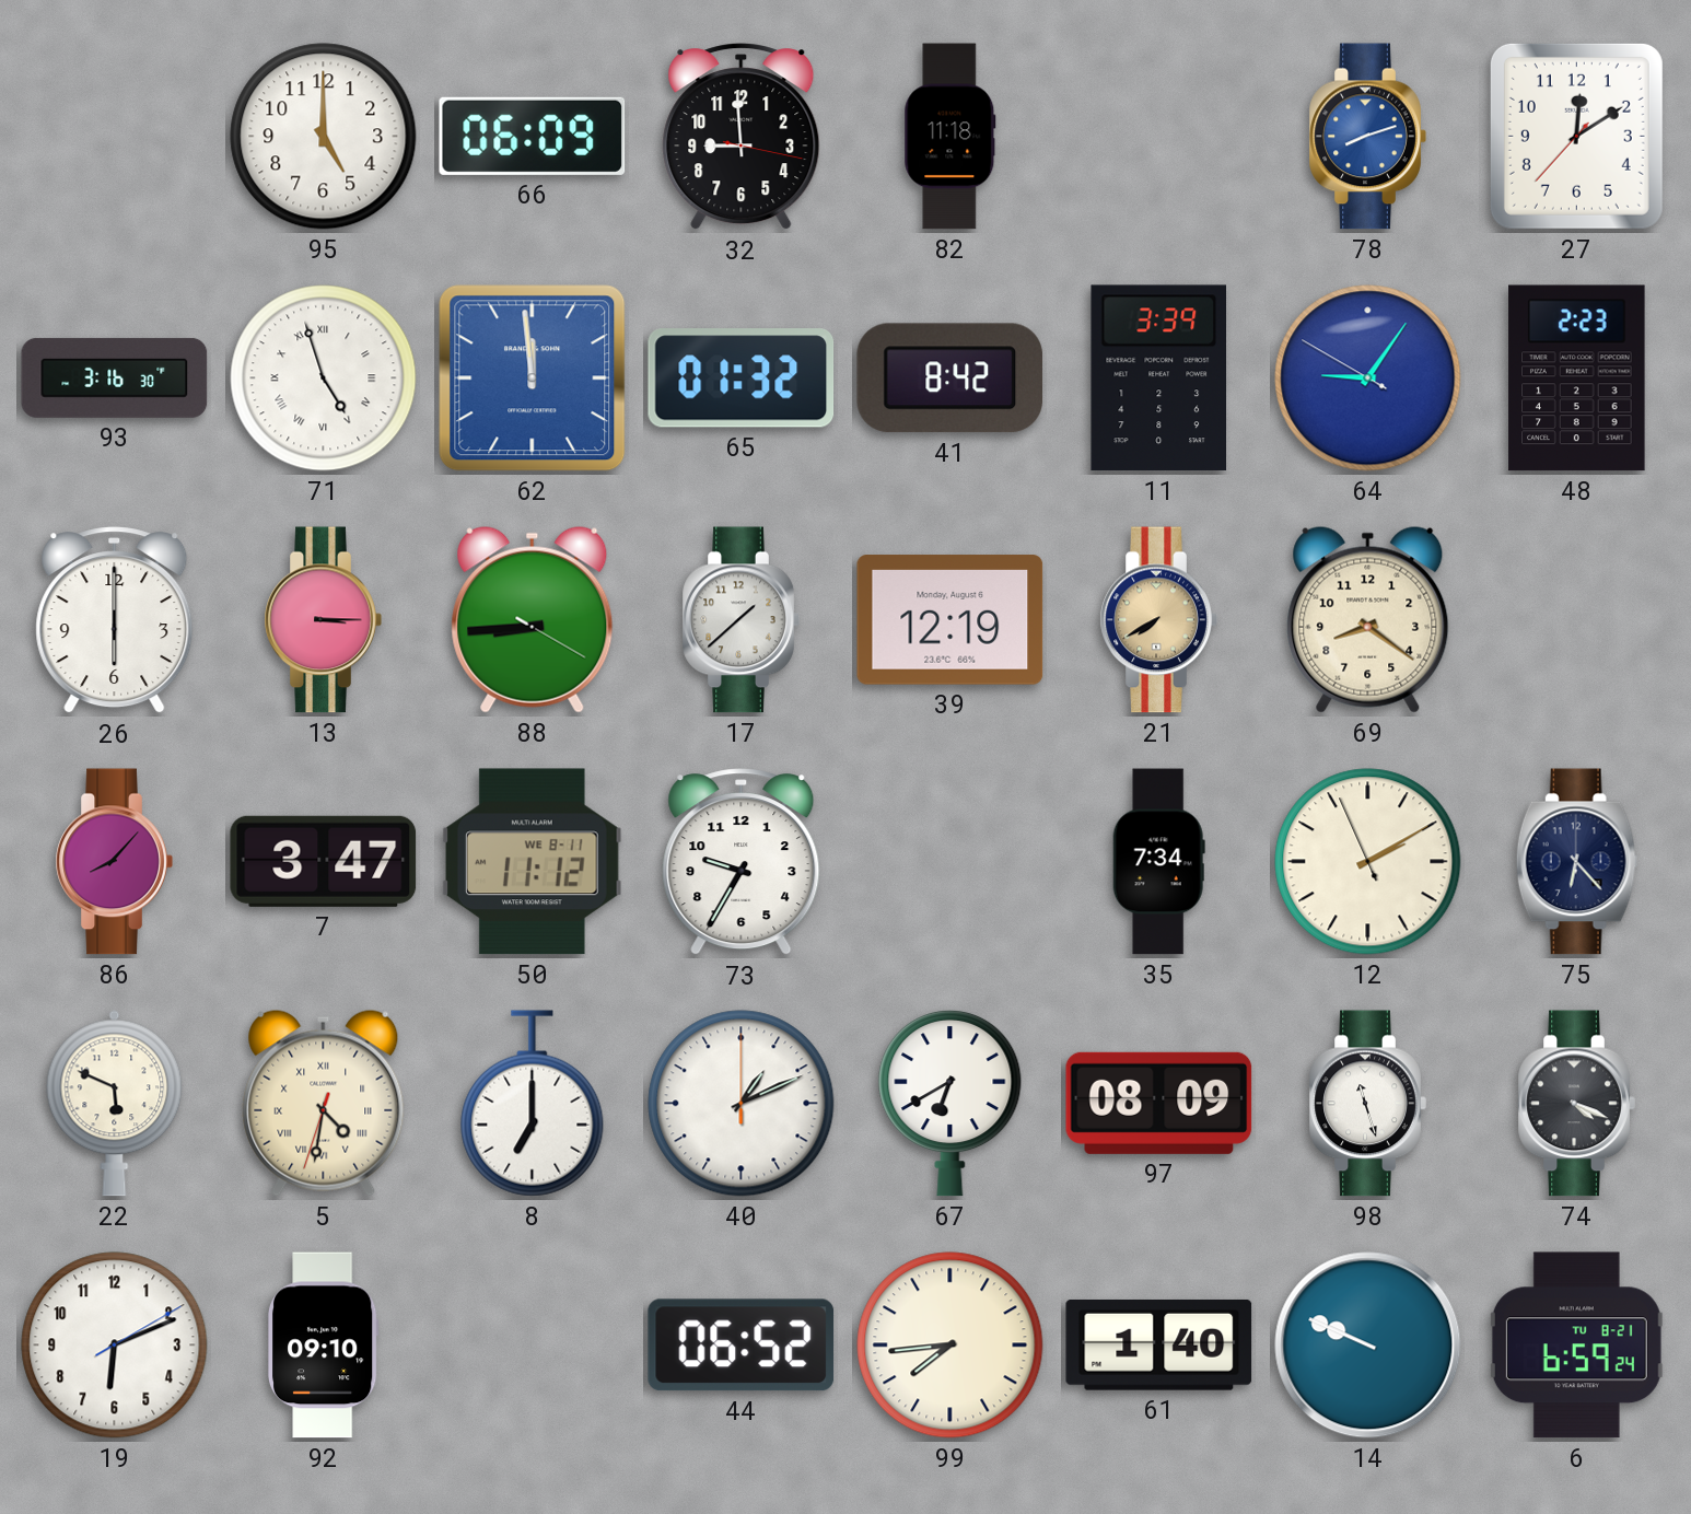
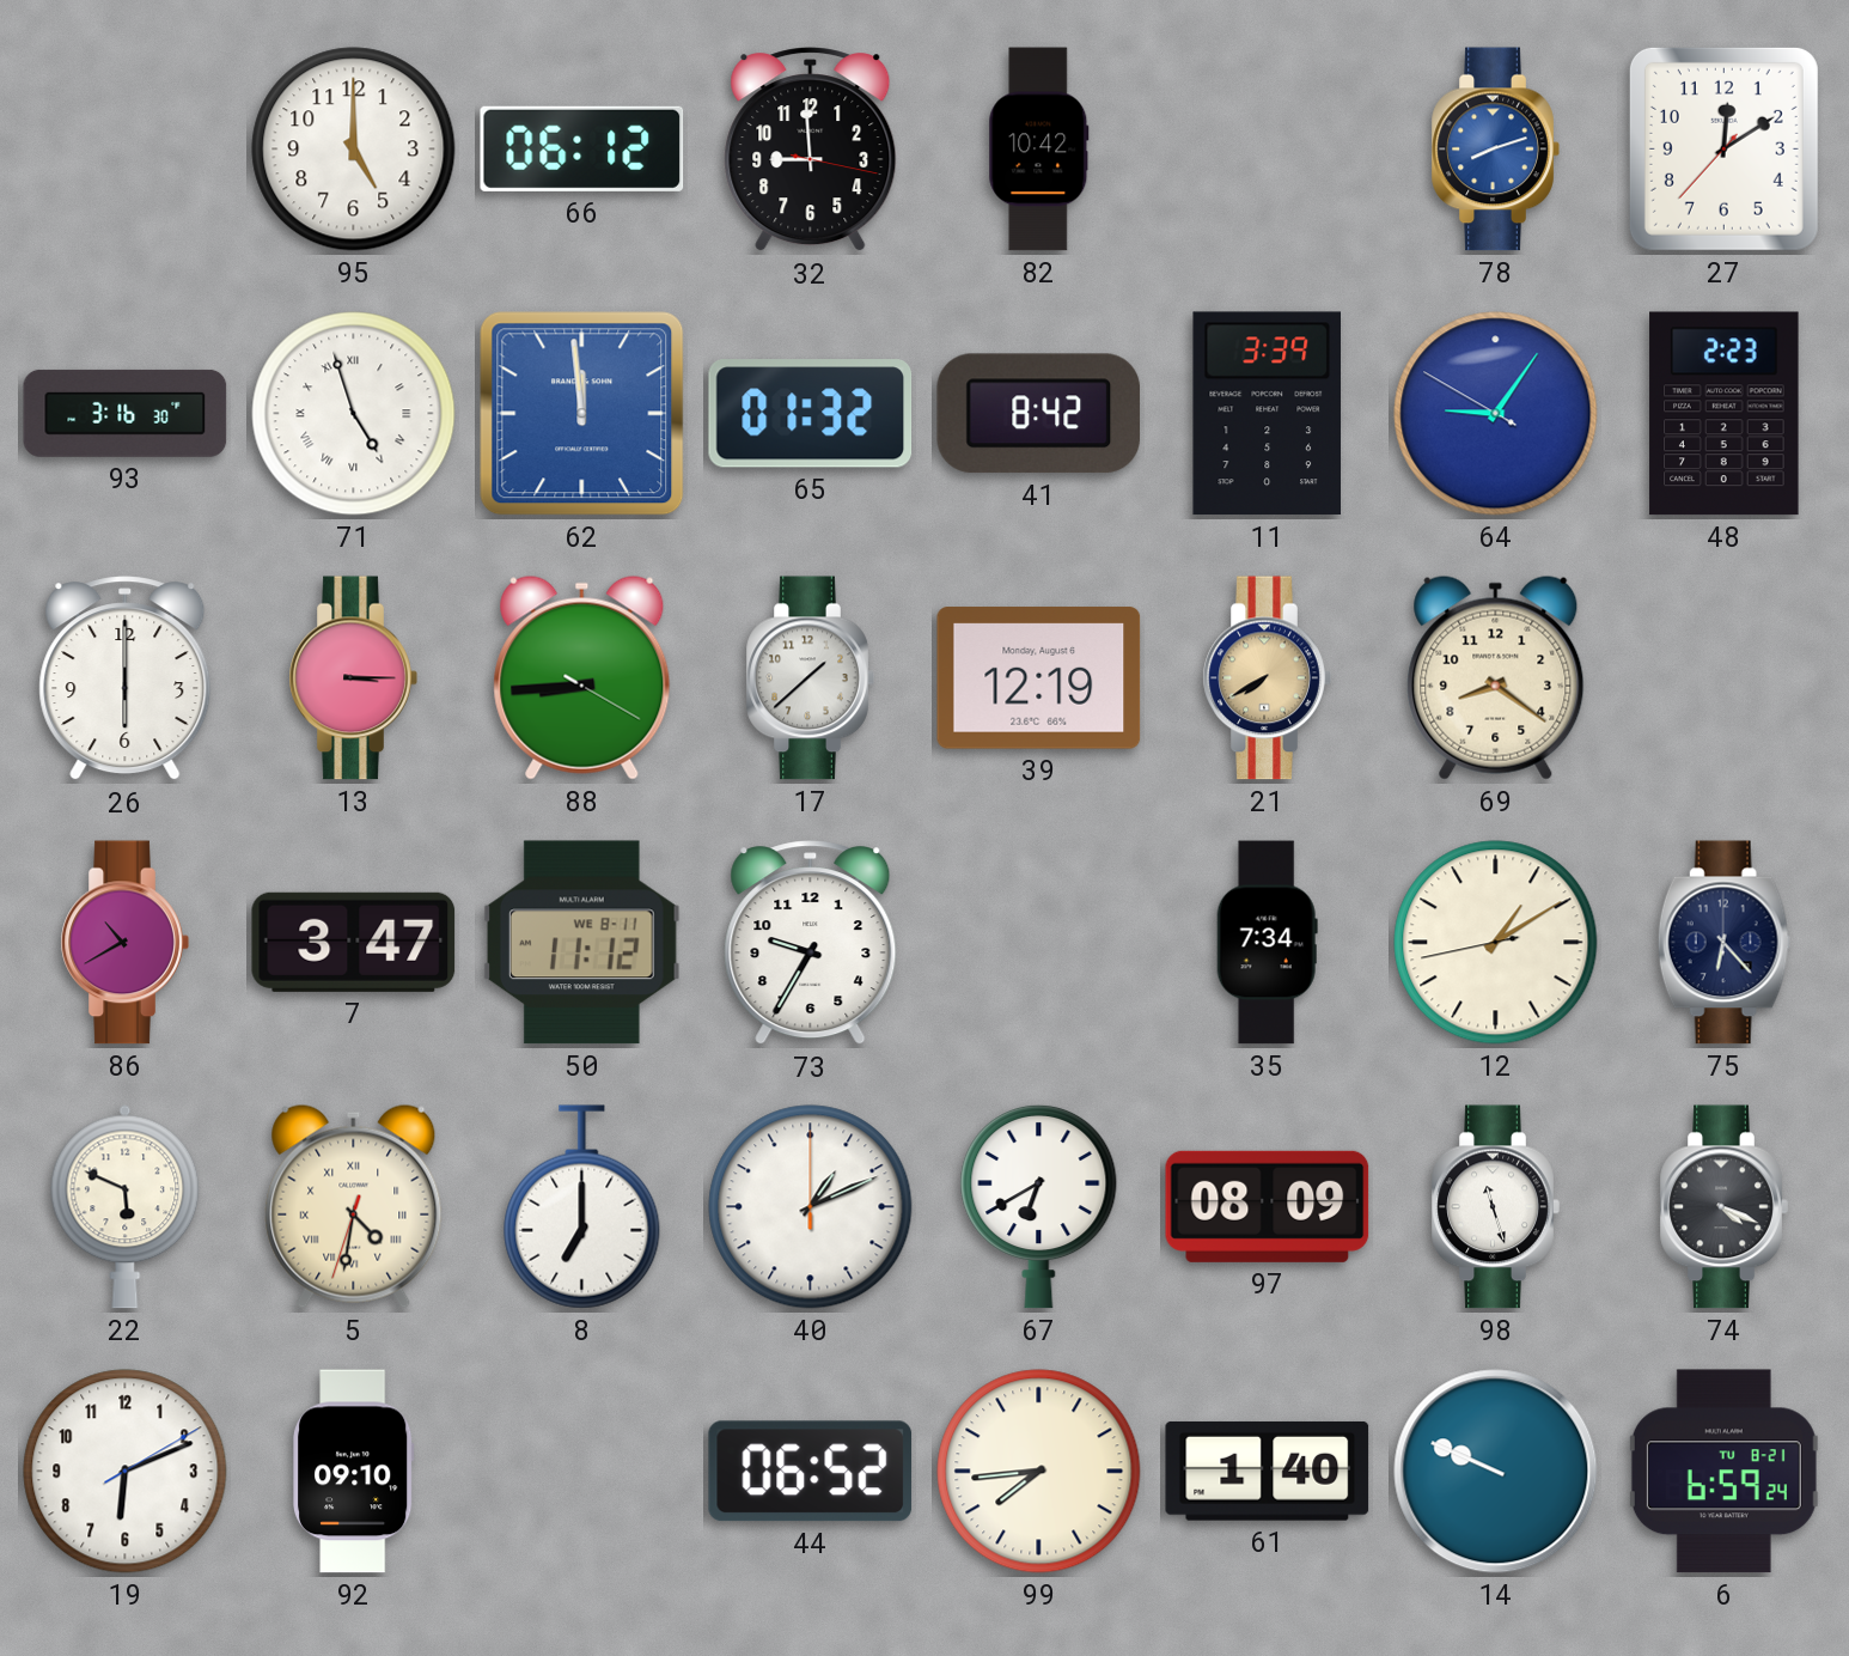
66: 06:09 -> 06:12
82: 11:18 -> 10:42
86: 8:07 -> 10:40
12: 2:09 -> 1:09
